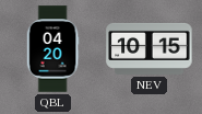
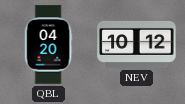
NEV: 10:15 -> 10:12
